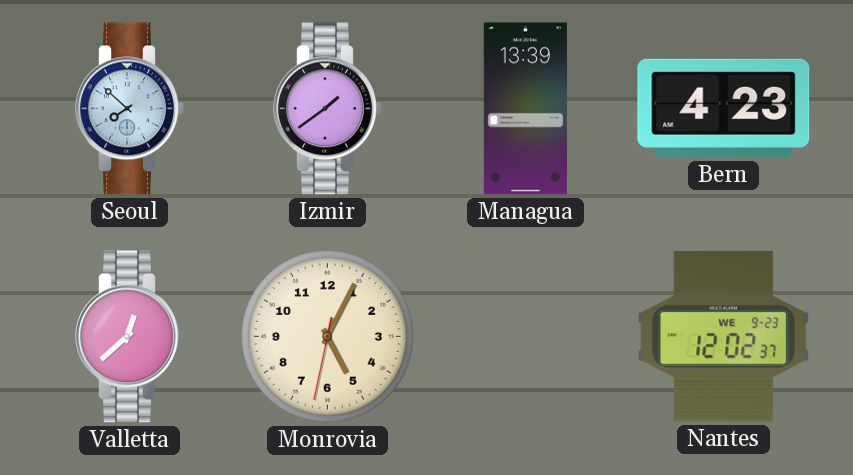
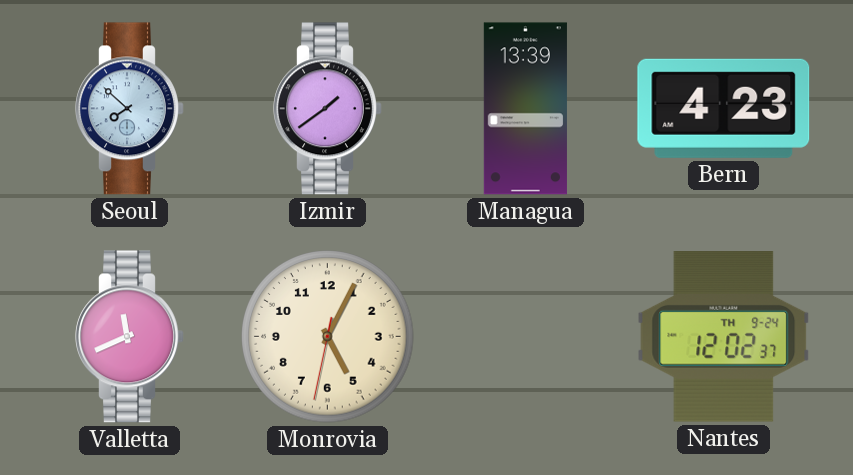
Valletta: 12:38 -> 11:41
Nantes date: WE 9-23 -> TH 9-24
